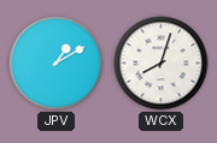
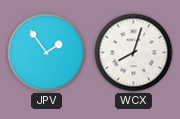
JPV: 1:10 -> 1:54
